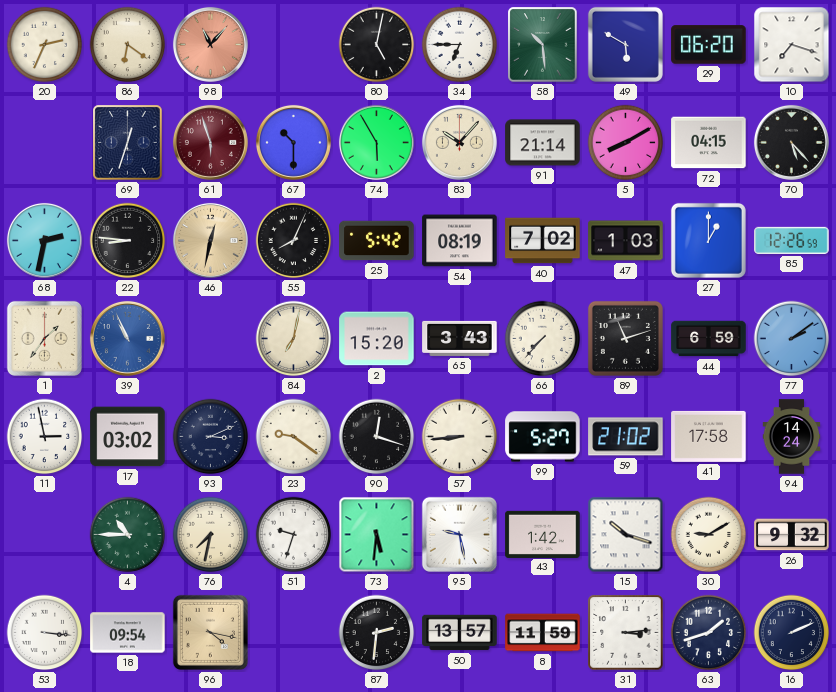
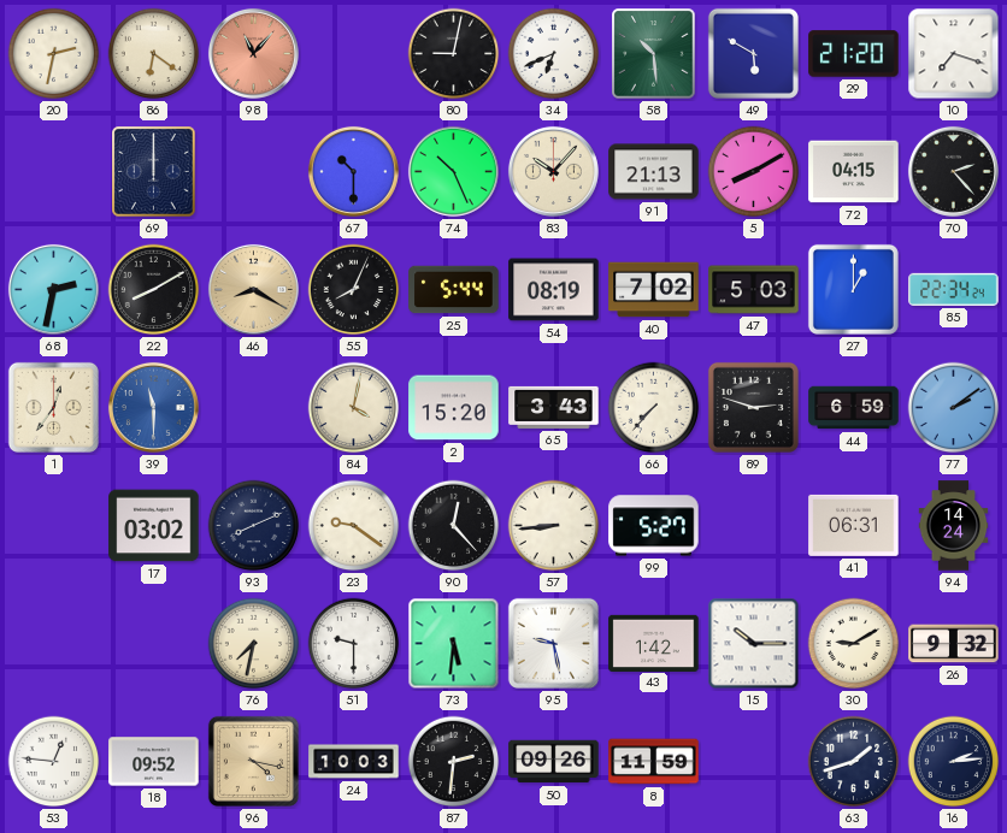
20: 2:34 -> 2:32
80: 5:02 -> 9:02
34: 6:45 -> 6:41
29: 06:20 -> 21:20
69: 12:33 -> 12:00
61: 5:57 -> none
74: 5:55 -> 10:26
91: 21:14 -> 21:13
70: 5:23 -> 2:23
22: 8:46 -> 8:10
46: 12:32 -> 8:20
25: 5:42 -> 5:44
47: 1:03 -> 5:03
85: 12:26 -> 22:34
1: 1:36 -> 12:36
39: 10:56 -> 11:30
84: 7:02 -> 4:02
89: 11:12 -> 2:48
11: 2:58 -> none
93: 3:11 -> 8:11
90: 12:18 -> 12:23
59: 21:02 -> none
41: 17:58 -> 06:31
4: 10:45 -> none
51: 9:33 -> 9:30
15: 10:18 -> 10:15
53: 3:16 -> 12:46
18: 09:54 -> 09:52
24: none -> 10:03
50: 13:57 -> 09:26
31: 3:14 -> none
16: 2:11 -> 2:14
